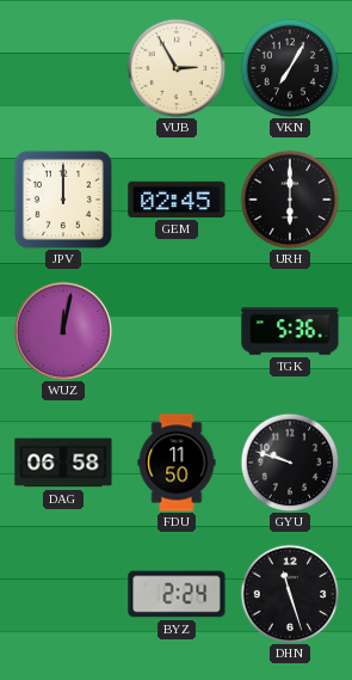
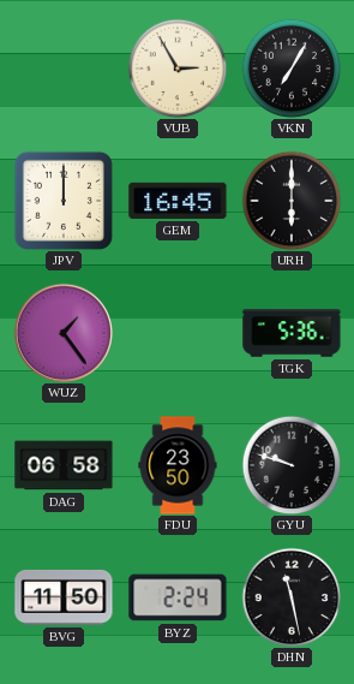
GEM: 02:45 -> 16:45
WUZ: 12:02 -> 1:24
FDU: 11:50 -> 23:50
BVG: none -> 11:50
DHN: 11:27 -> 11:28
